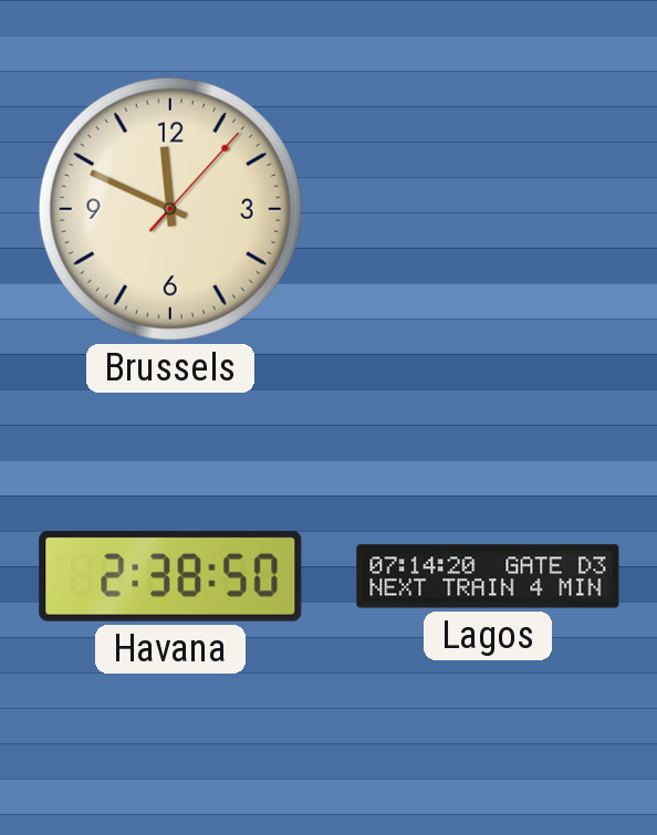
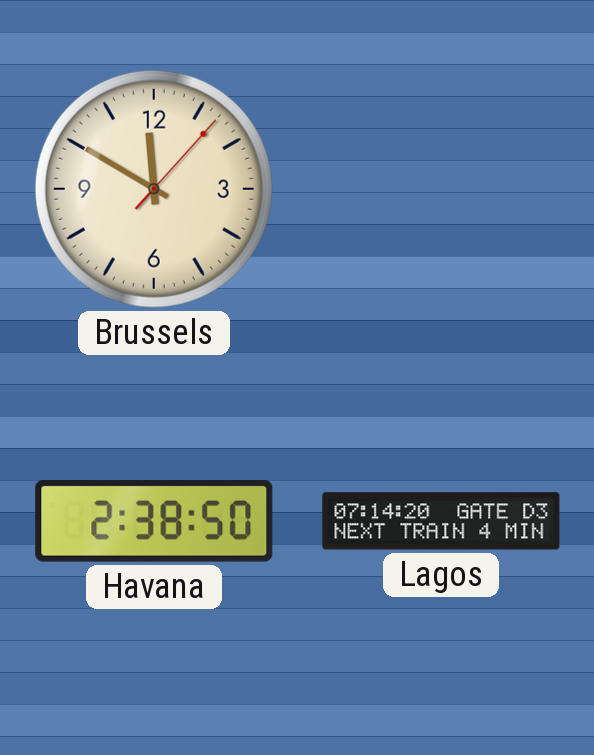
Brussels: 11:49 -> 11:50
